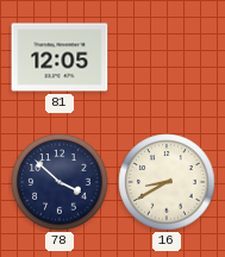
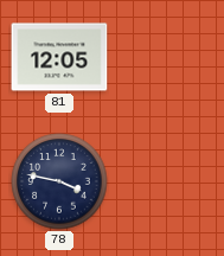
78: 3:52 -> 3:47
16: 8:40 -> none
